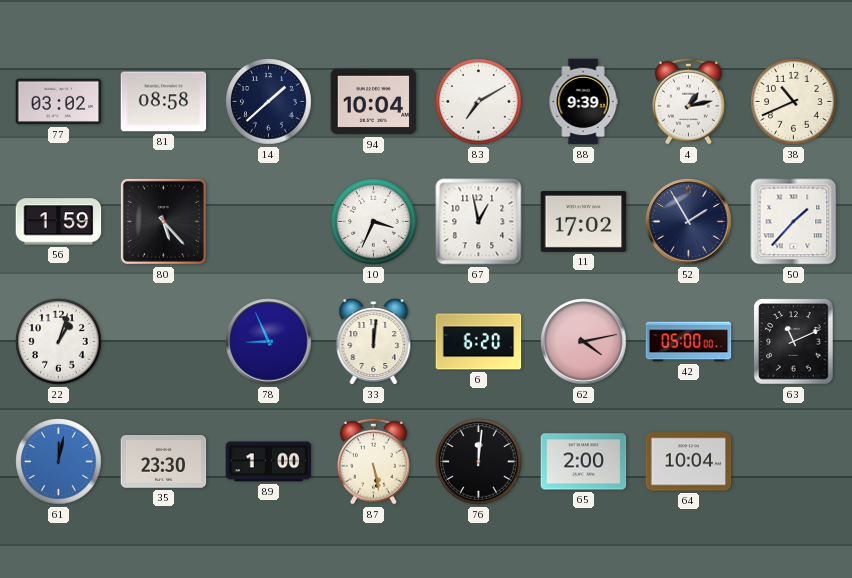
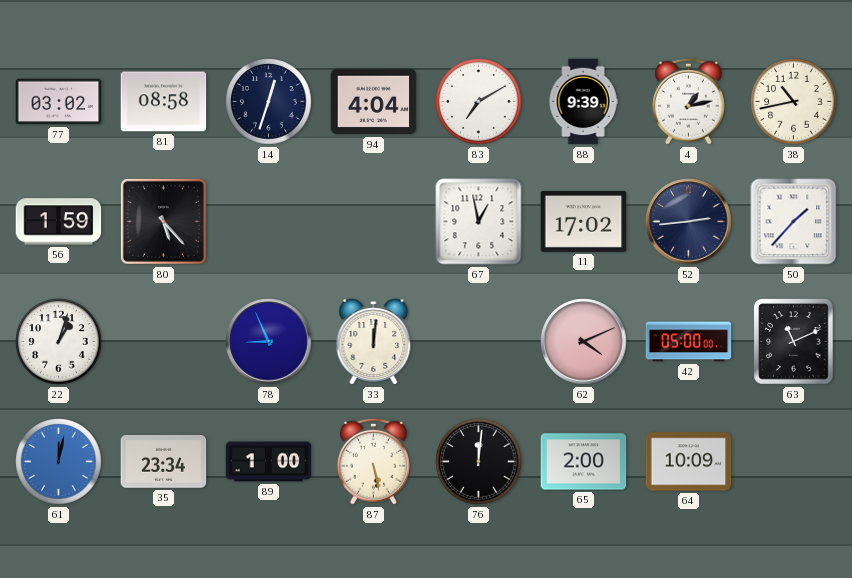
14: 1:38 -> 12:33
94: 10:04 -> 4:04
38: 10:41 -> 10:43
10: 3:34 -> none
52: 1:55 -> 2:44
6: 6:20 -> none
62: 4:13 -> 4:11
35: 23:30 -> 23:34
64: 10:04 -> 10:09
